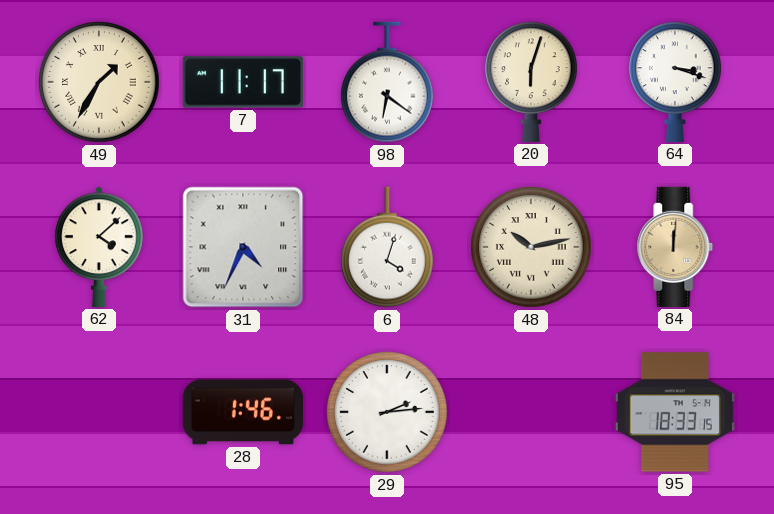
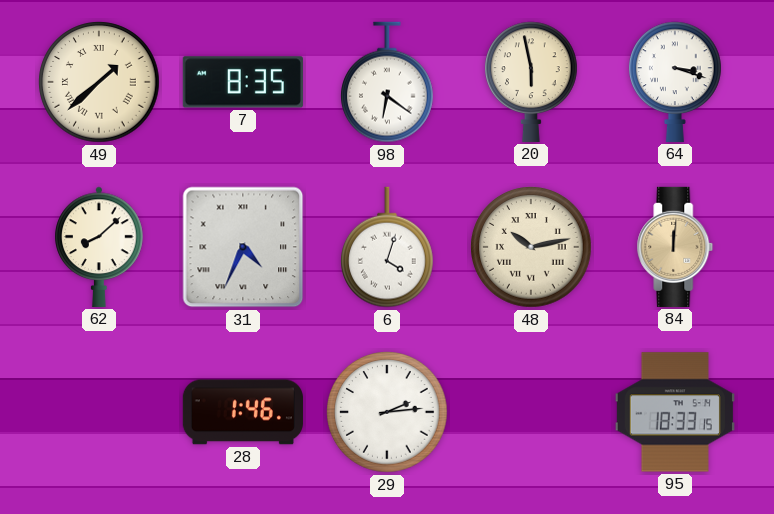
49: 1:35 -> 1:38
7: 11:17 -> 8:35
20: 6:03 -> 5:58
62: 4:08 -> 8:08
